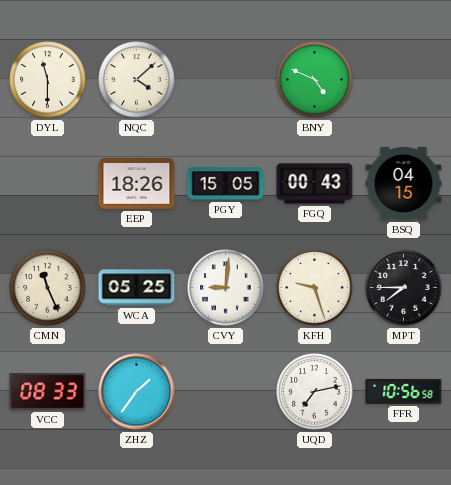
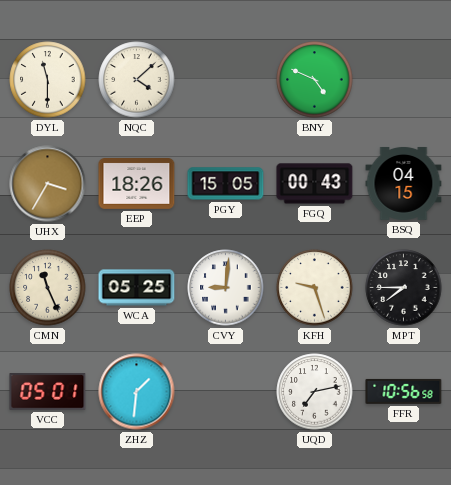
UHX: none -> 3:35
VCC: 08:33 -> 05:01
ZHZ: 1:36 -> 1:31
